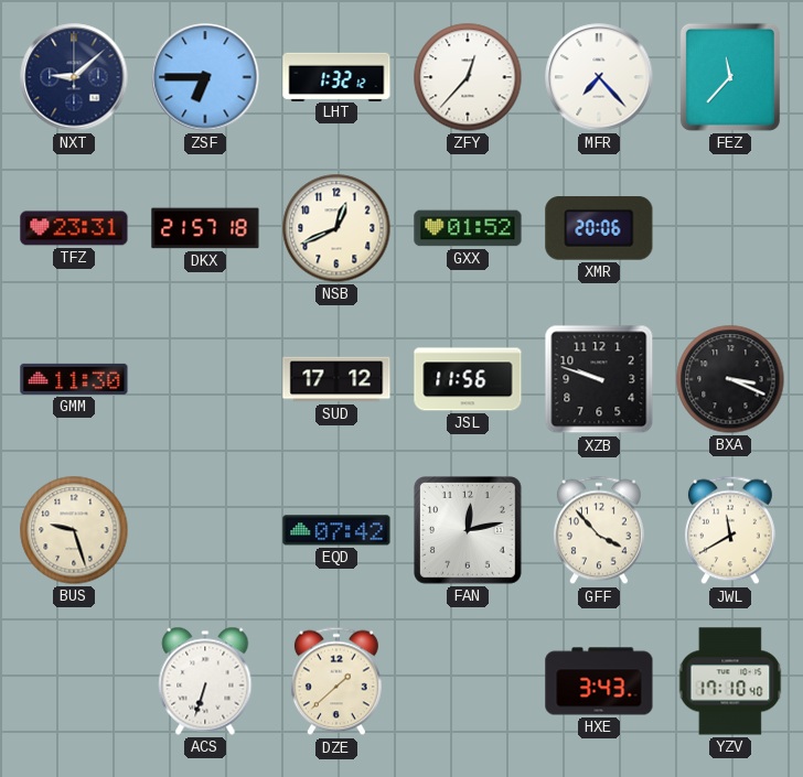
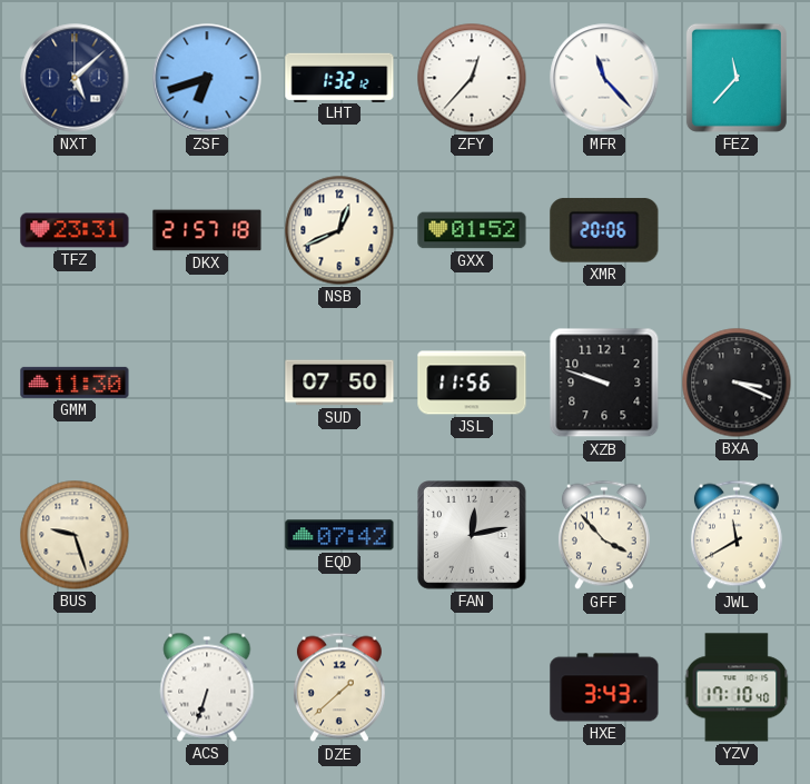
NXT: 9:08 -> 5:08
ZSF: 6:45 -> 6:42
MFR: 7:23 -> 11:23
SUD: 17:12 -> 07:50
